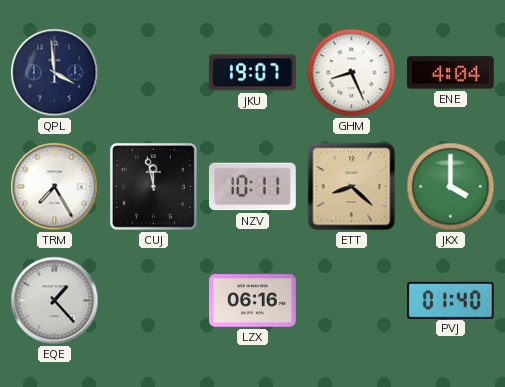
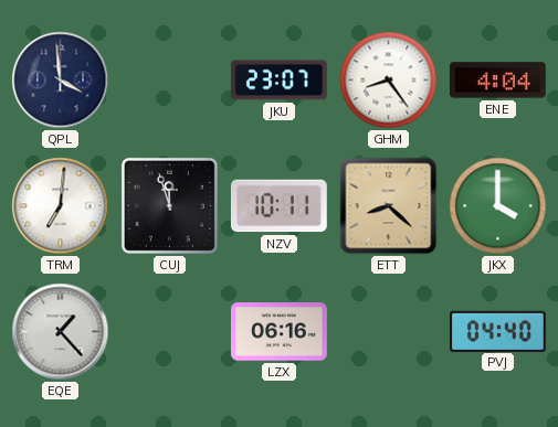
JKU: 19:07 -> 23:07
GHM: 8:26 -> 8:24
TRM: 7:25 -> 7:01
CUJ: 11:58 -> 11:57
PVJ: 01:40 -> 04:40
